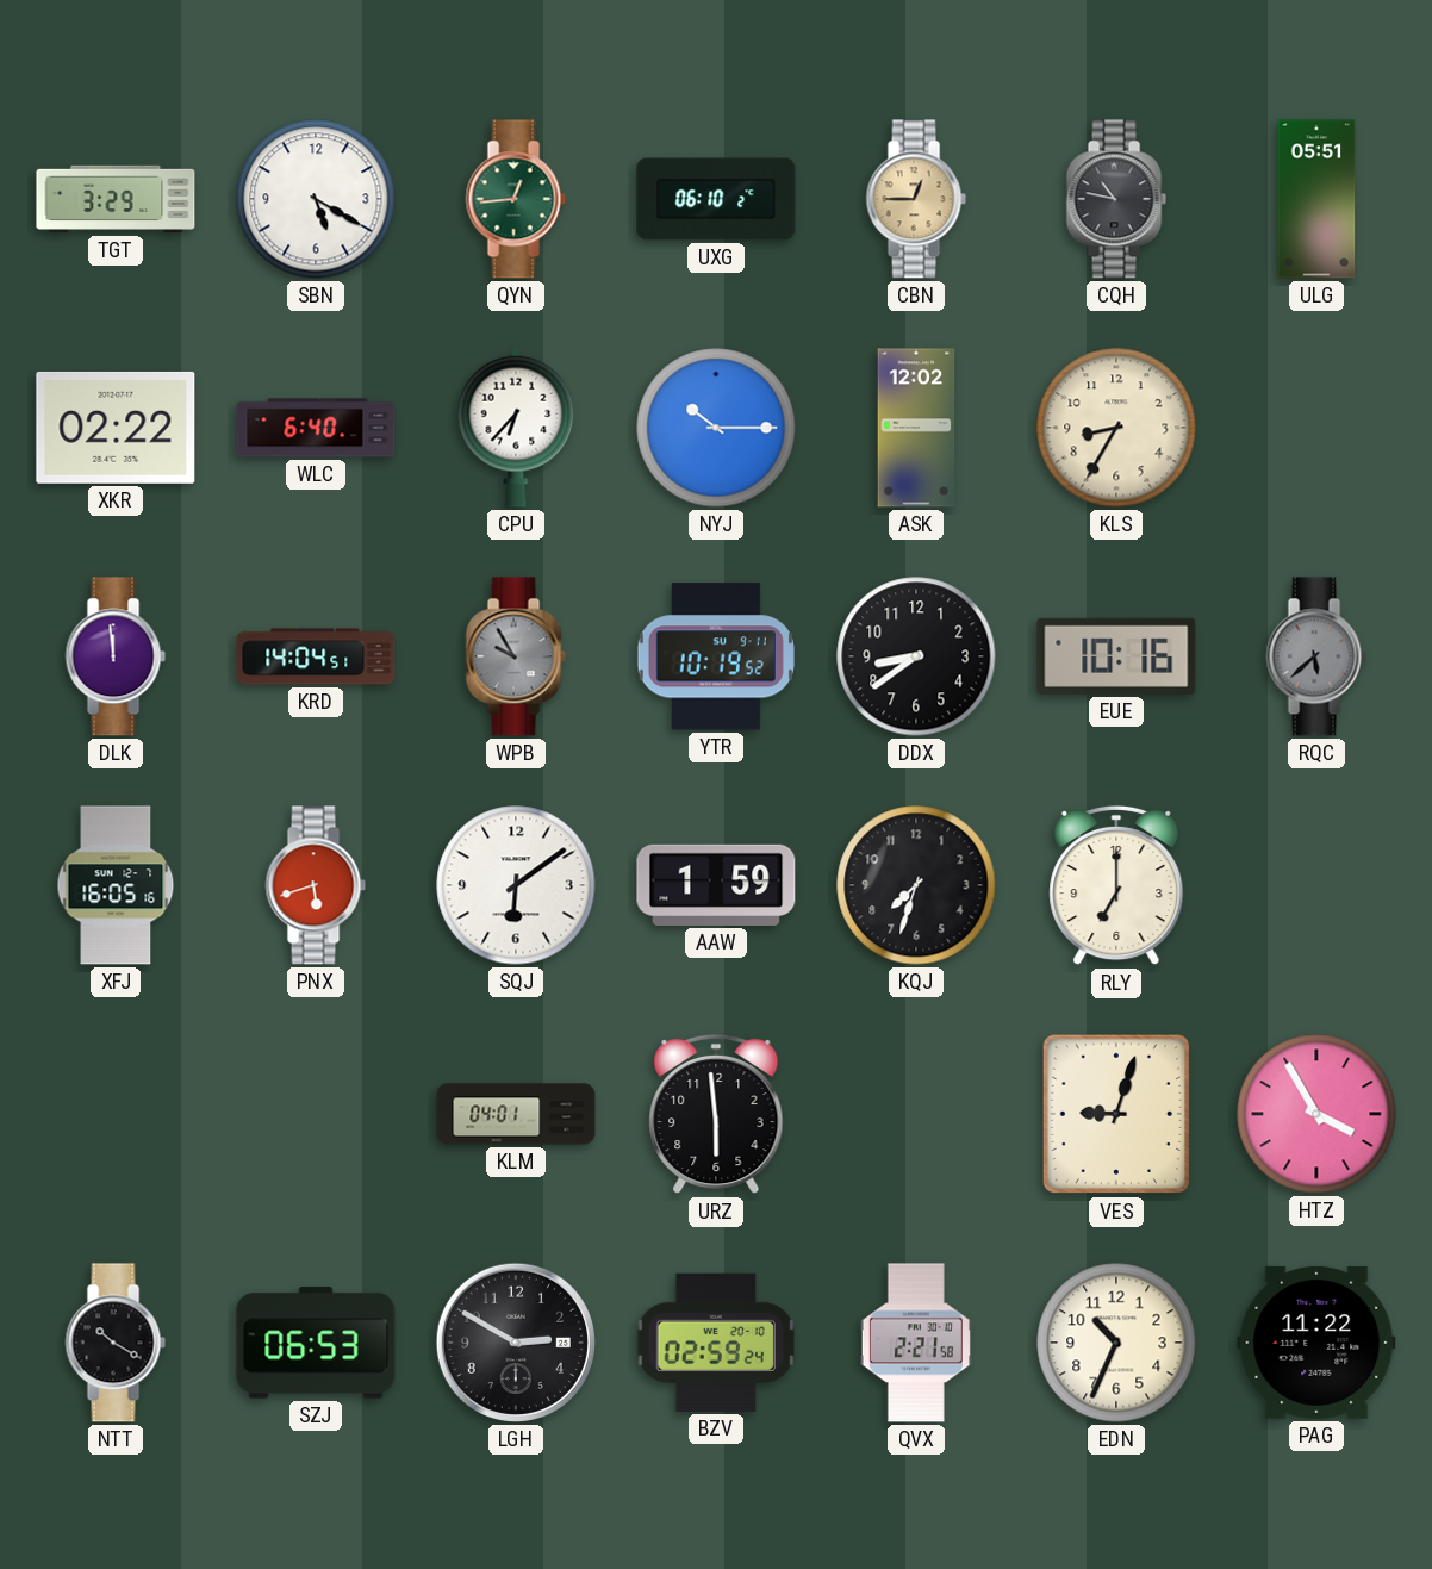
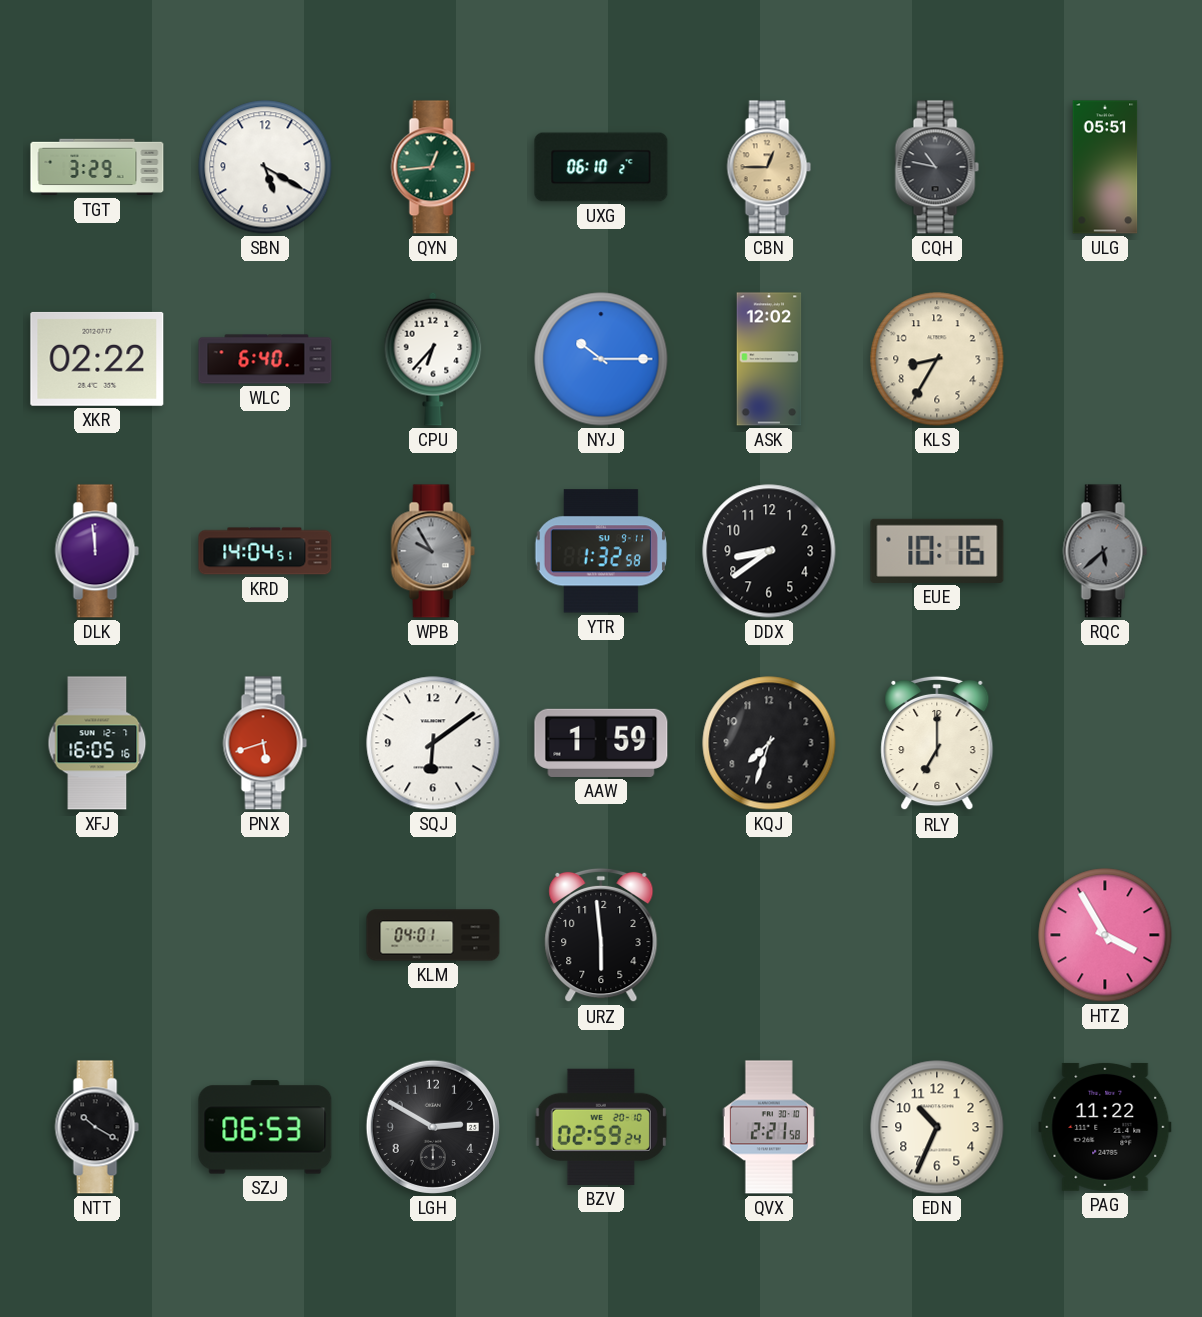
YTR: 10:19 -> 1:32
VES: 9:03 -> none
